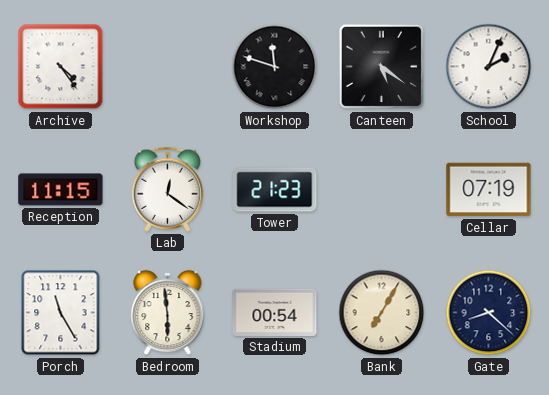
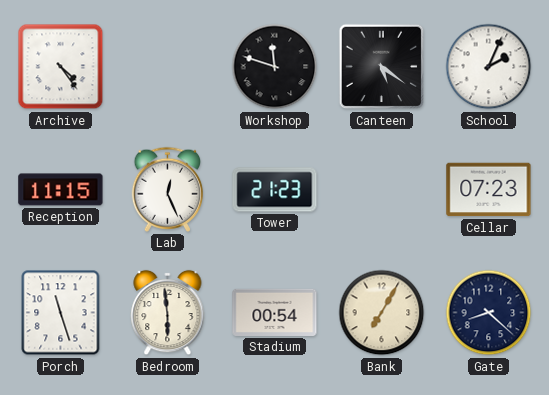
Lab: 12:21 -> 12:26
Cellar: 07:19 -> 07:23
Porch: 11:25 -> 11:27
